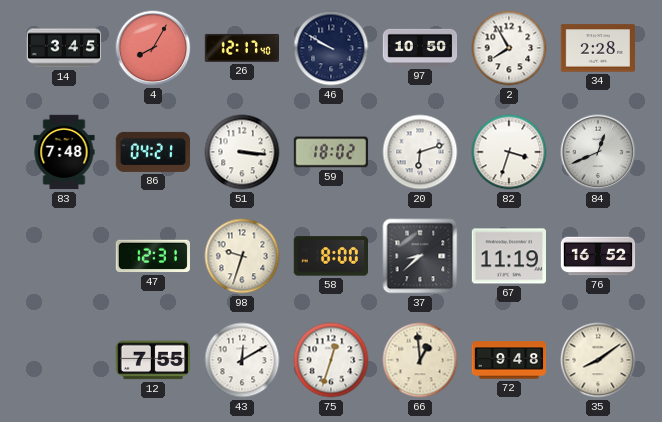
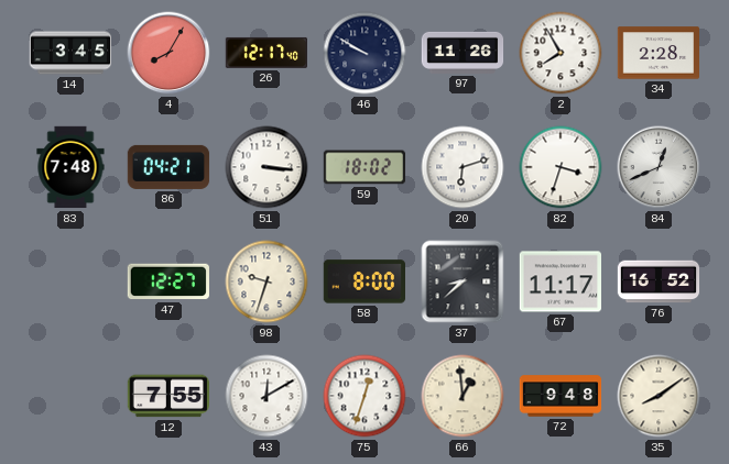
97: 10:50 -> 11:26
47: 12:31 -> 12:27
67: 11:19 -> 11:17
